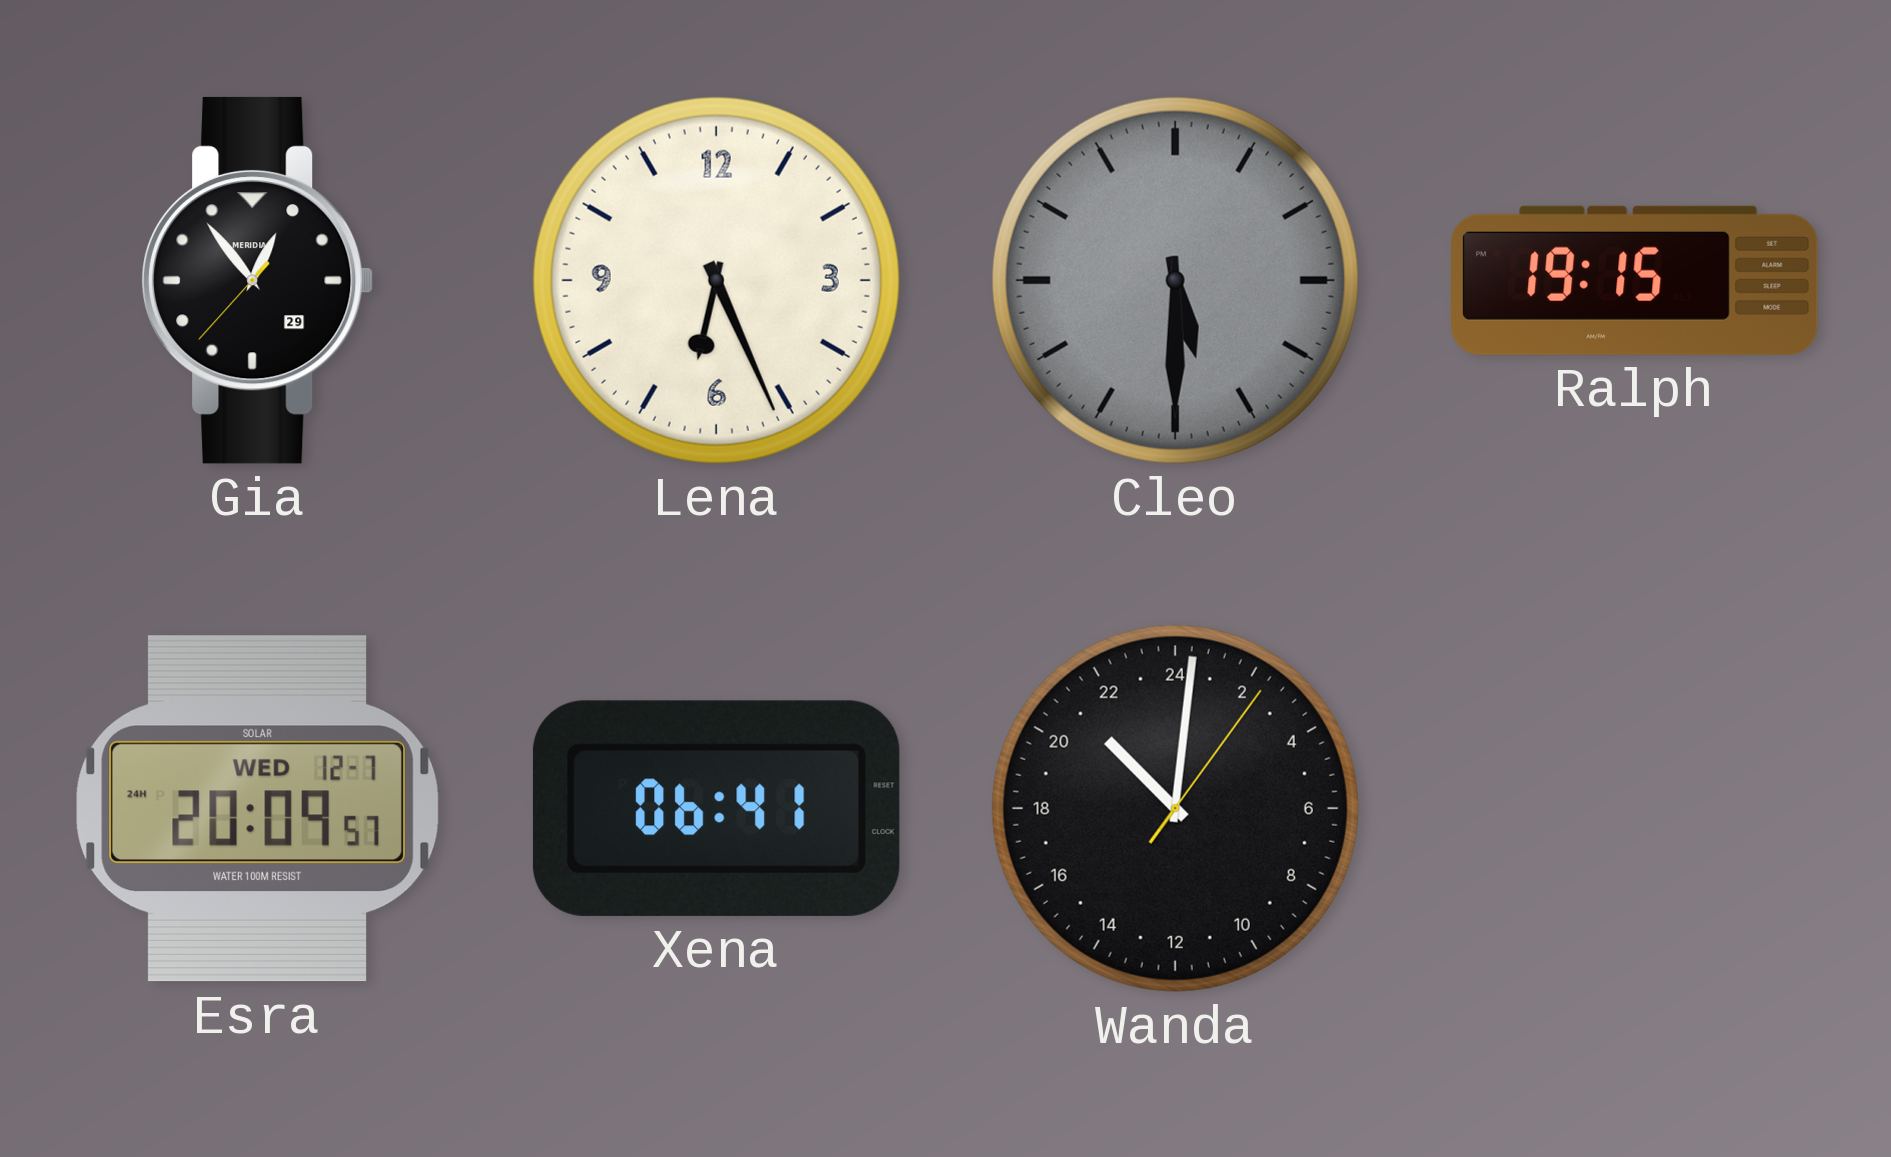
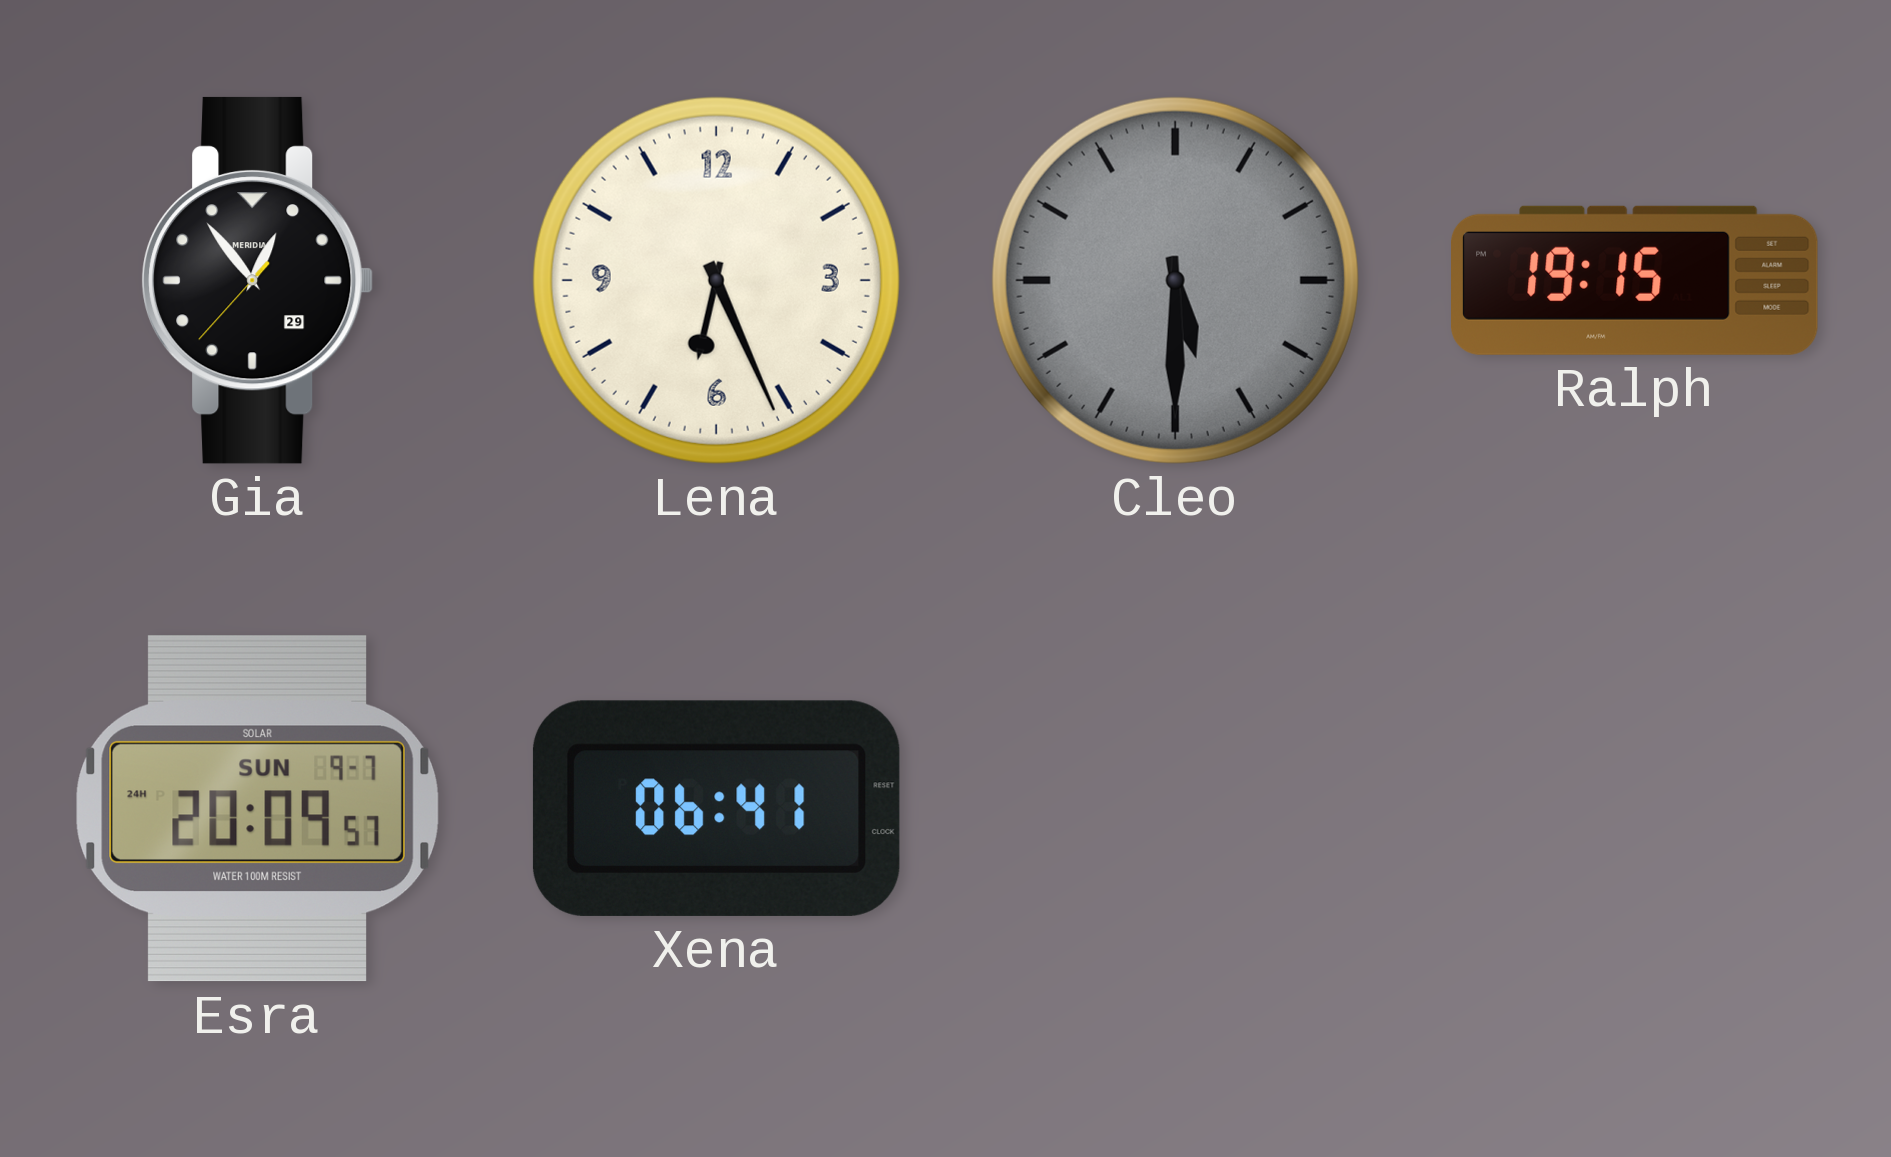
Esra date: WED 12-7 -> SUN 9-7
Wanda: 21:01 -> none
